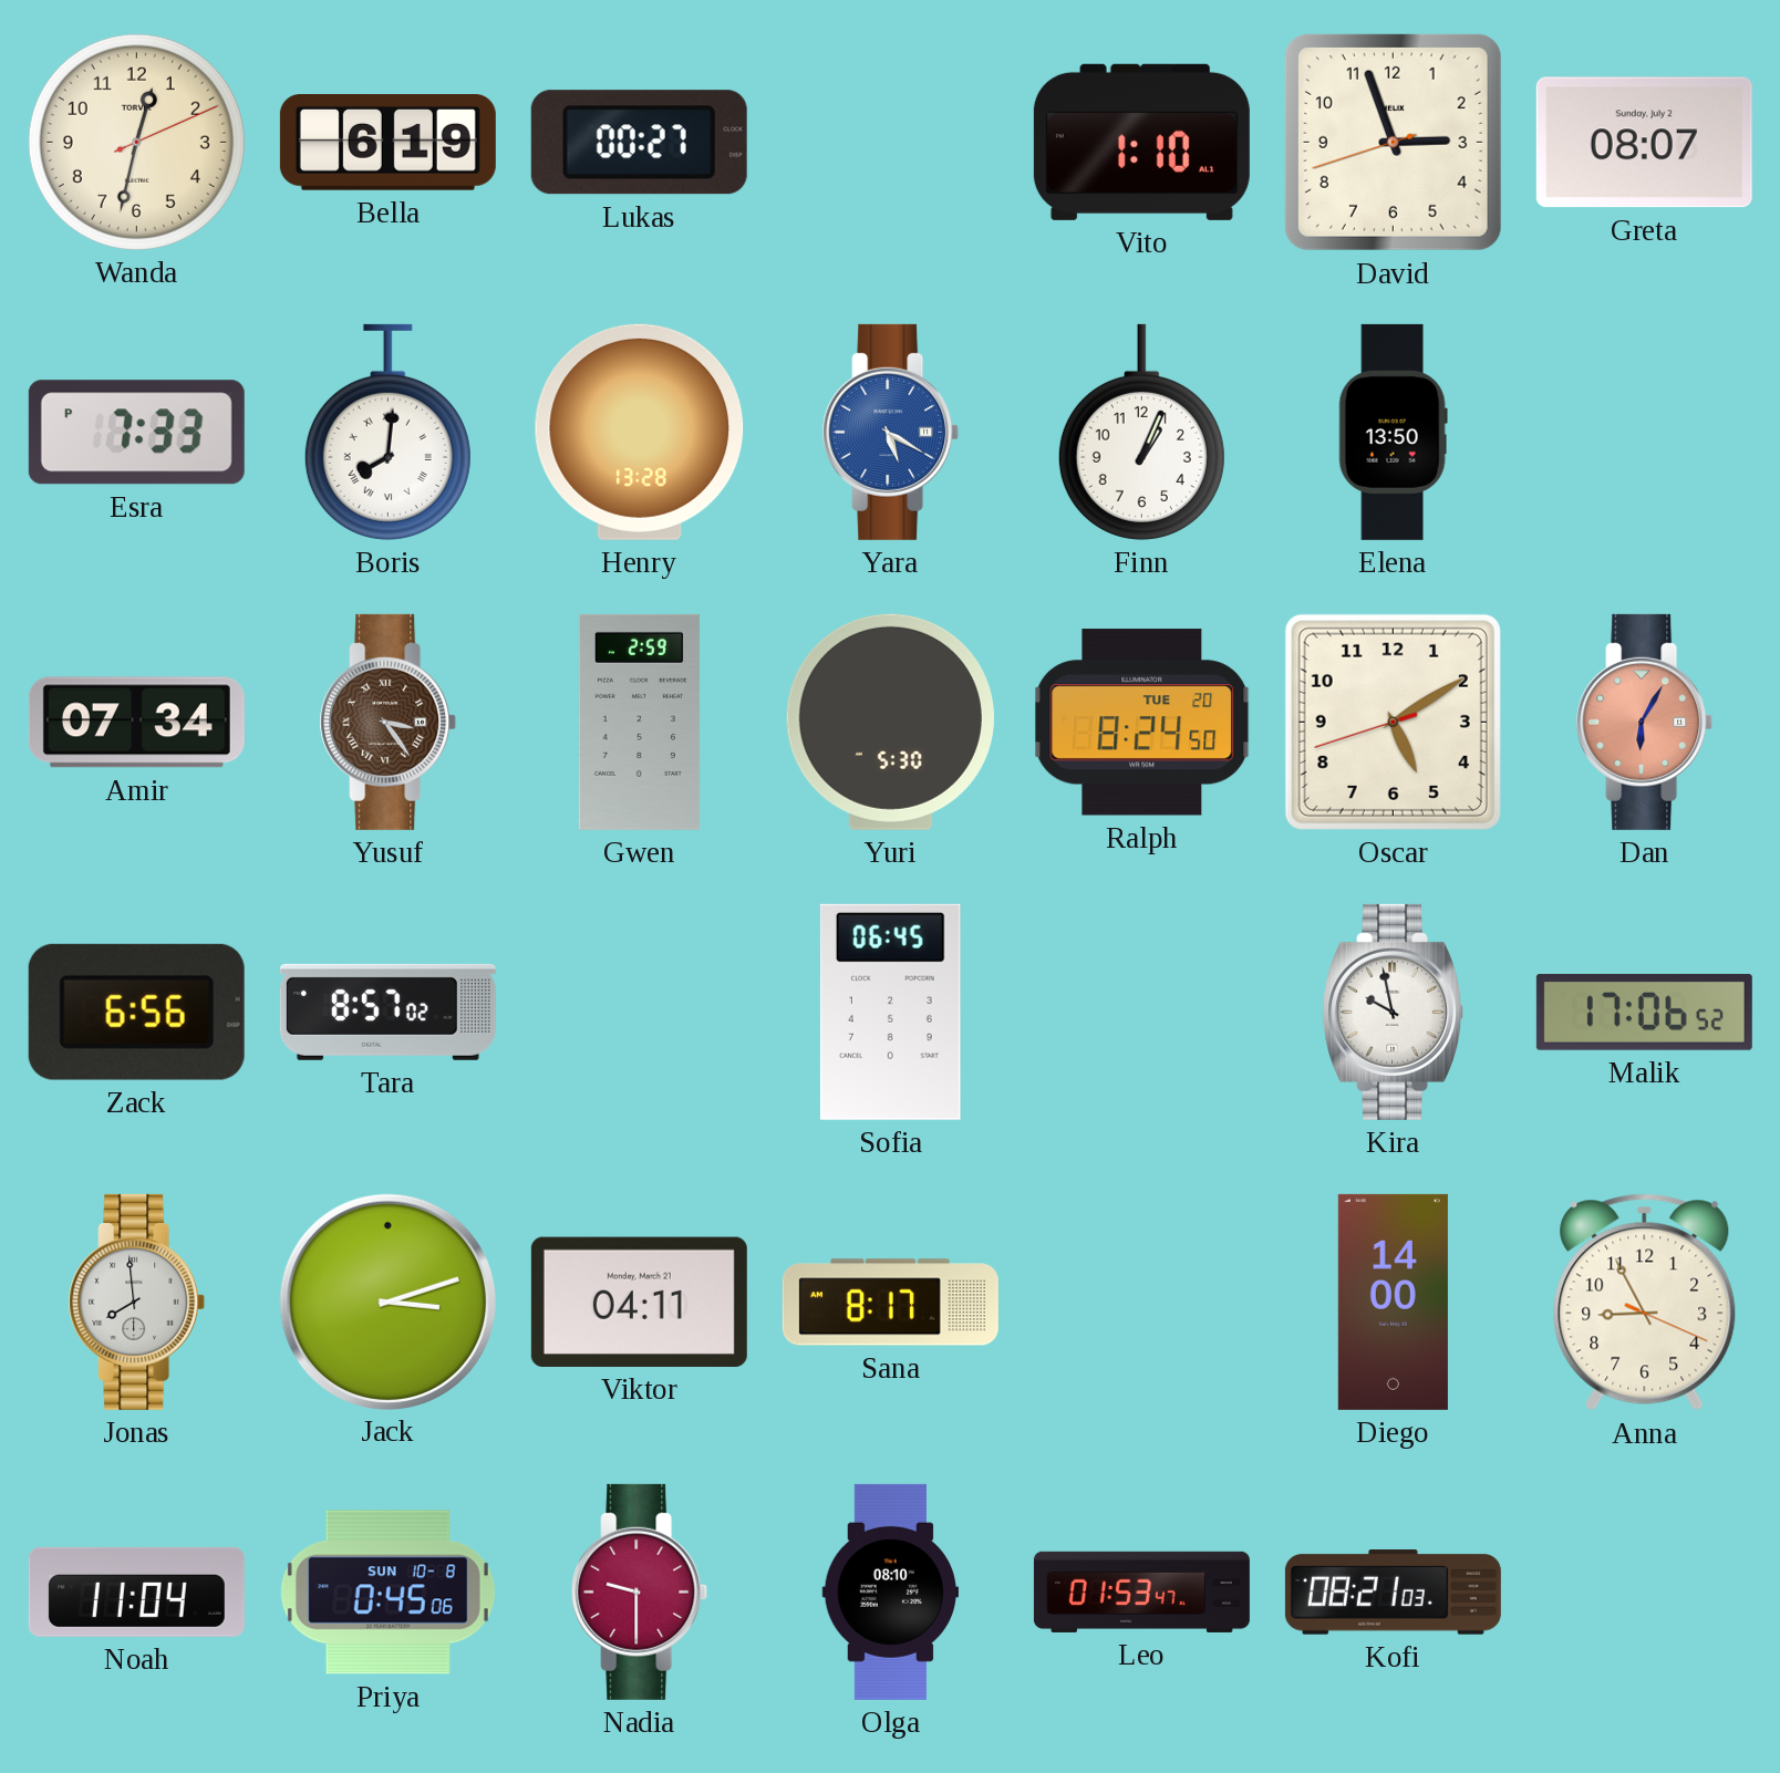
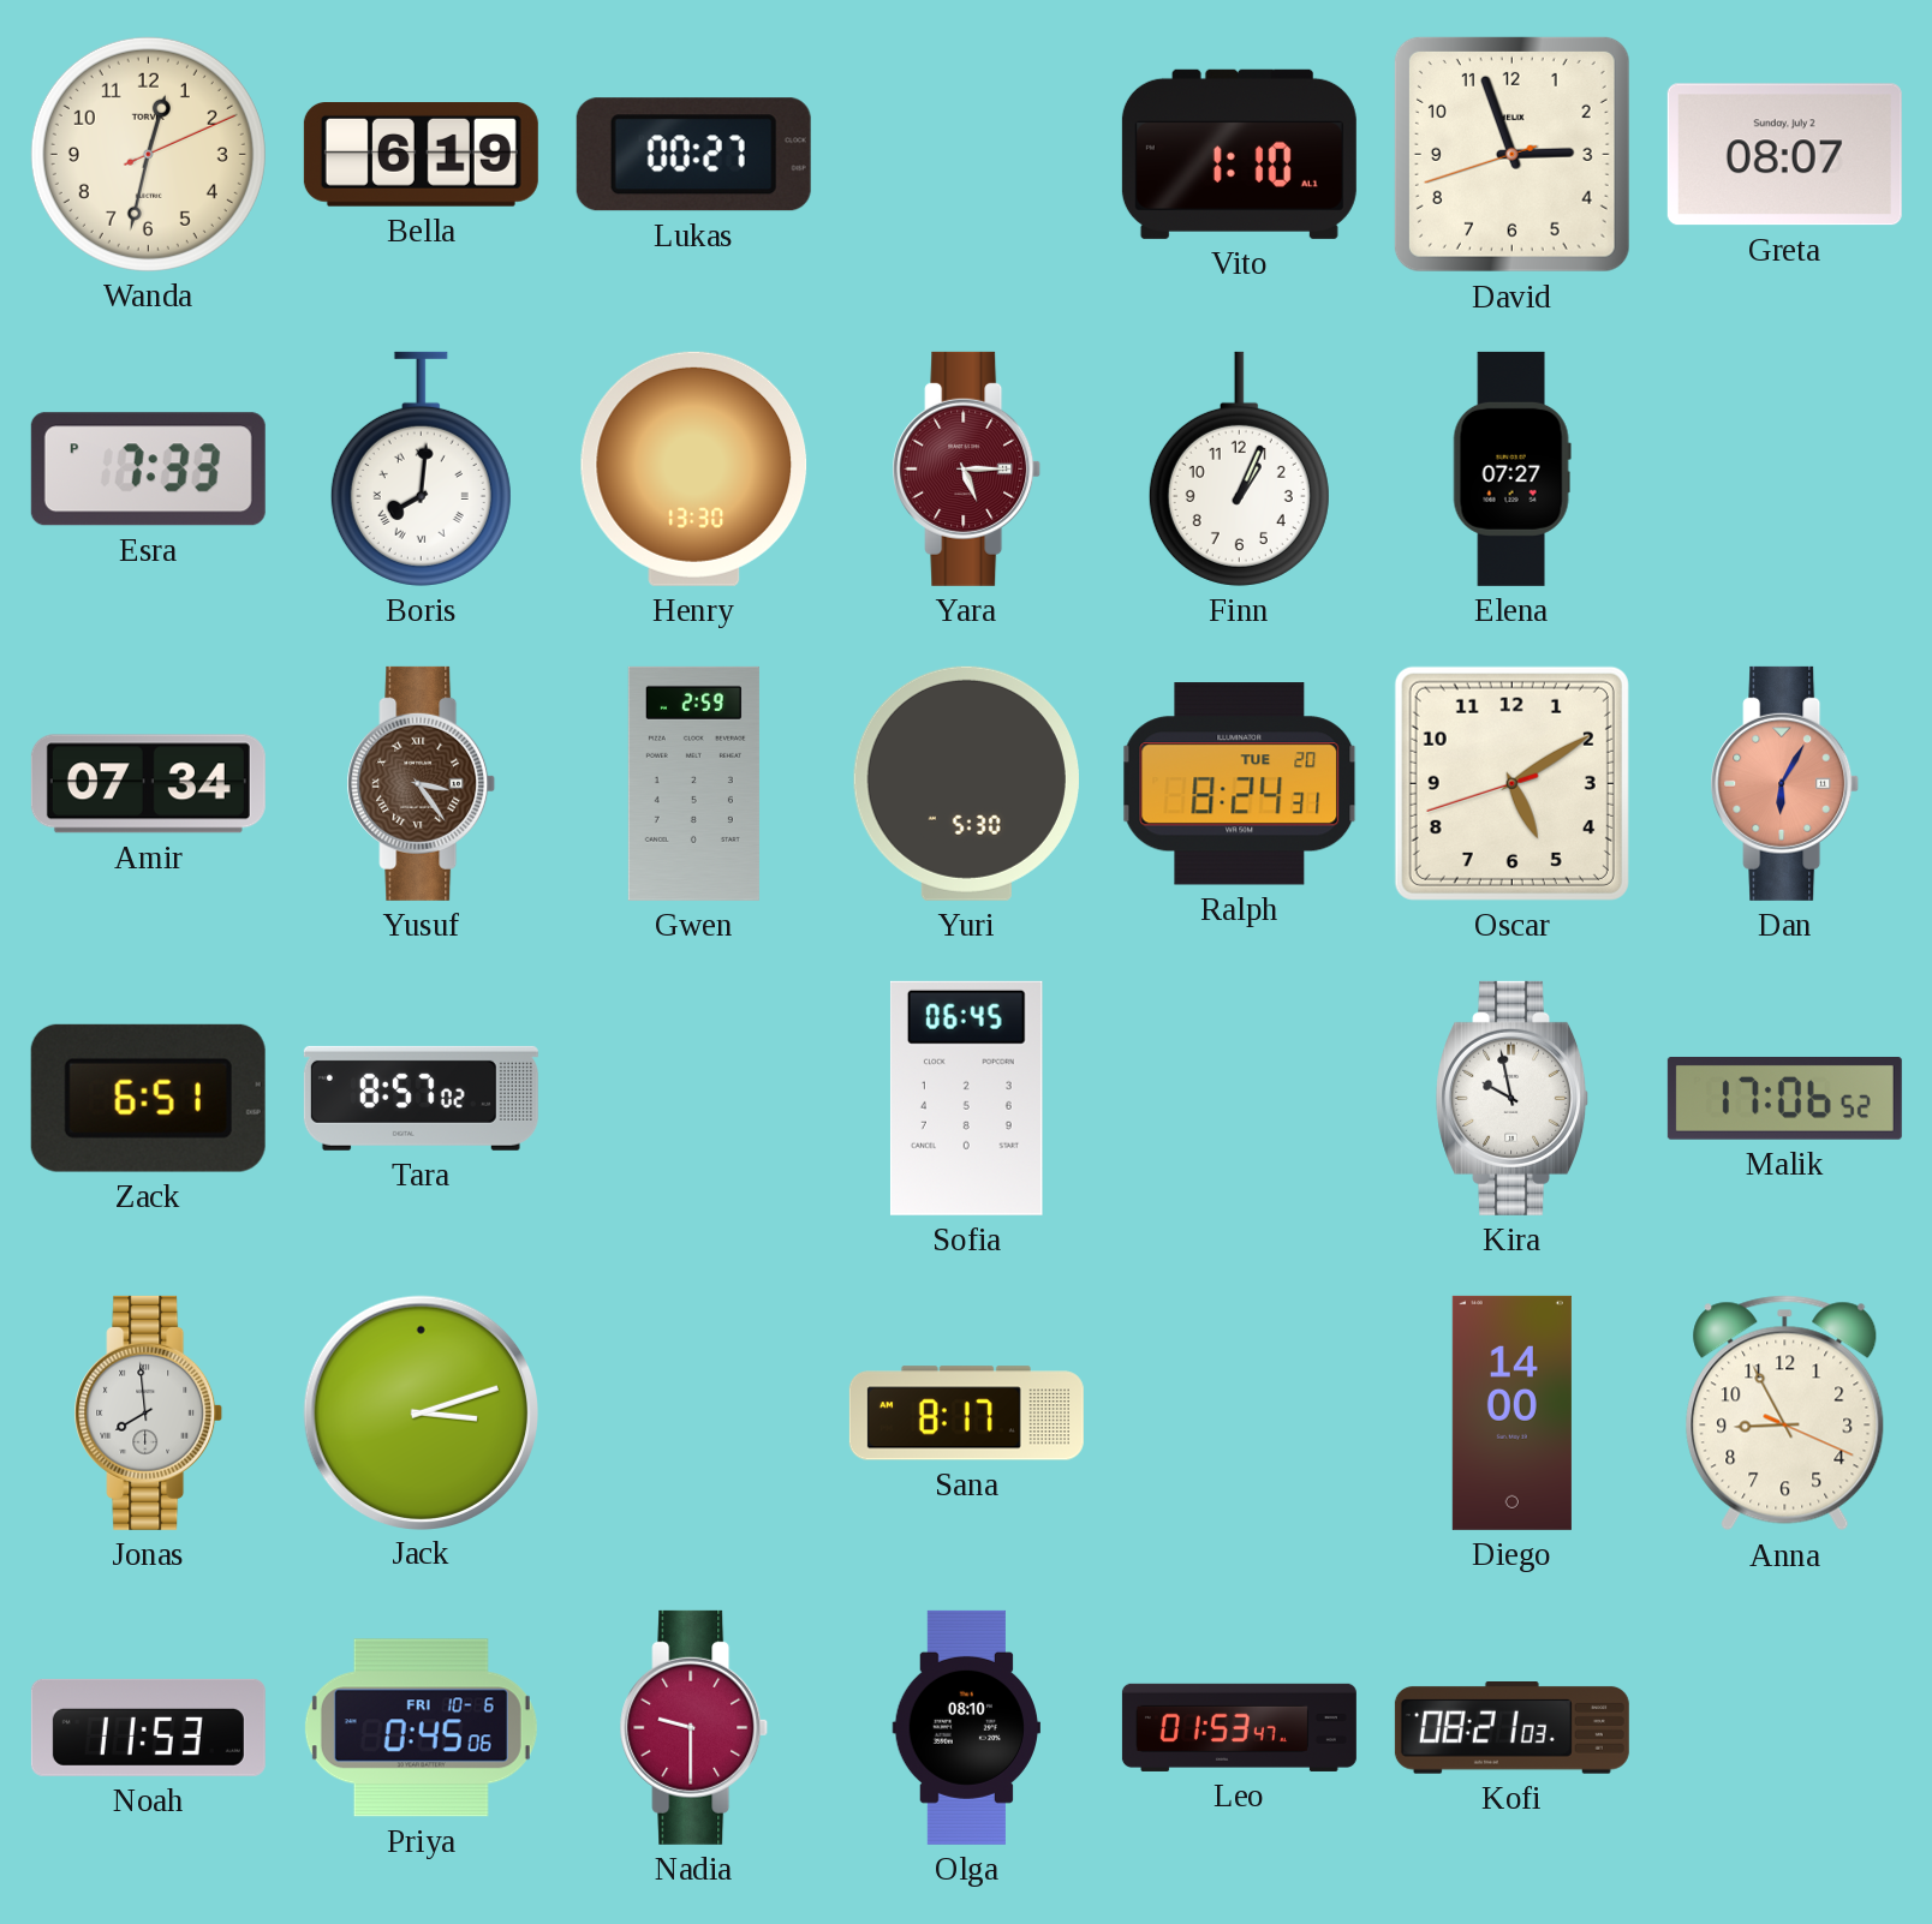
Henry: 13:28 -> 13:30
Yara: 5:20 -> 5:15
Yara dial: blue -> burgundy
Elena: 13:50 -> 07:27
Ralph: 8:24:50 -> 8:24:31
Zack: 6:56 -> 6:51
Viktor: 04:11 -> none
Noah: 11:04 -> 11:53
Priya date: SUN 10-8 -> FRI 10-6
